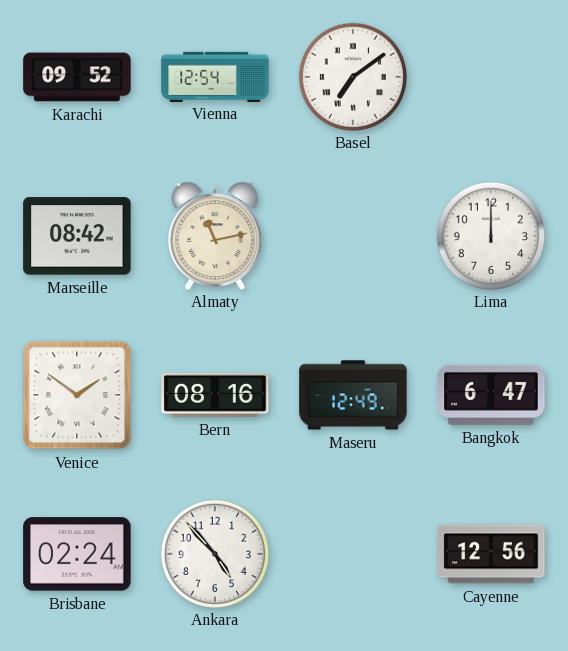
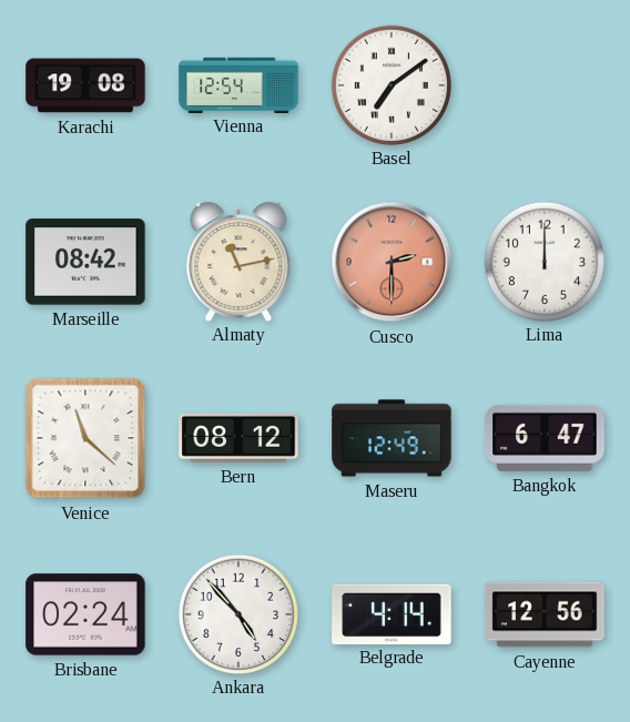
Karachi: 09:52 -> 19:08
Cusco: none -> 2:30
Venice: 1:51 -> 11:22
Bern: 08:16 -> 08:12
Belgrade: none -> 4:14
